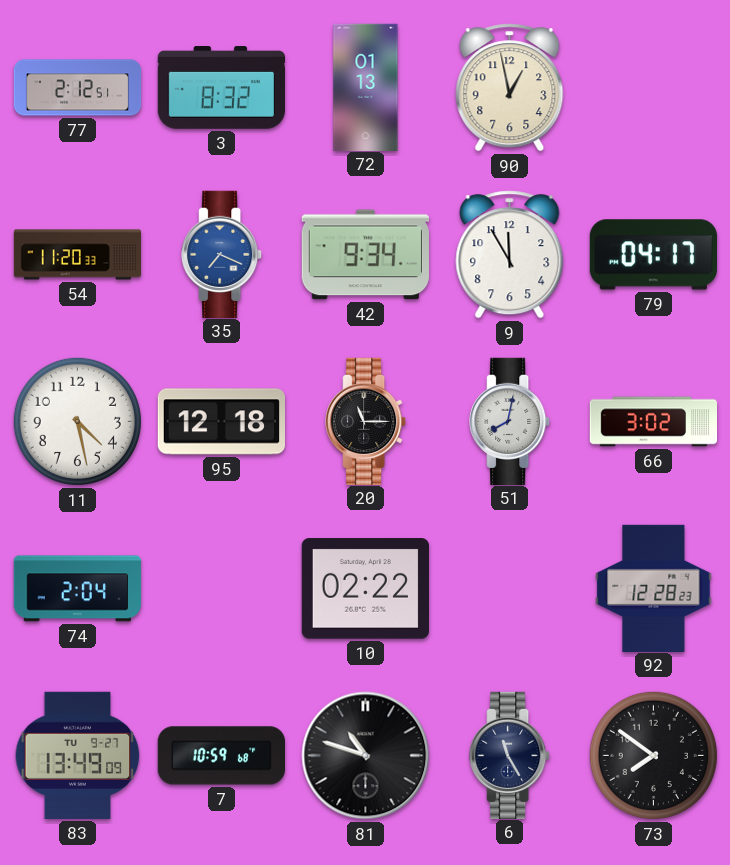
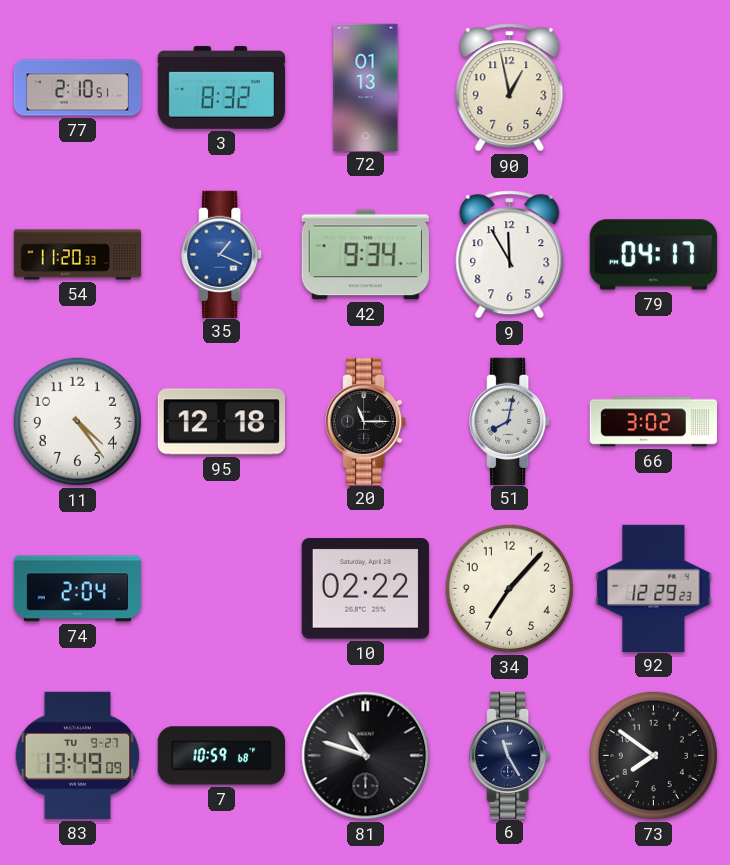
77: 2:12 -> 2:10
35: 7:19 -> 1:19
11: 4:28 -> 4:24
34: none -> 7:07
92: 12:28 -> 12:29
